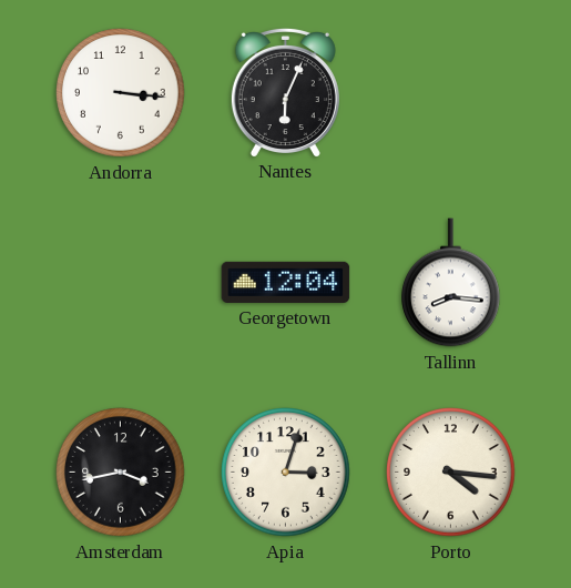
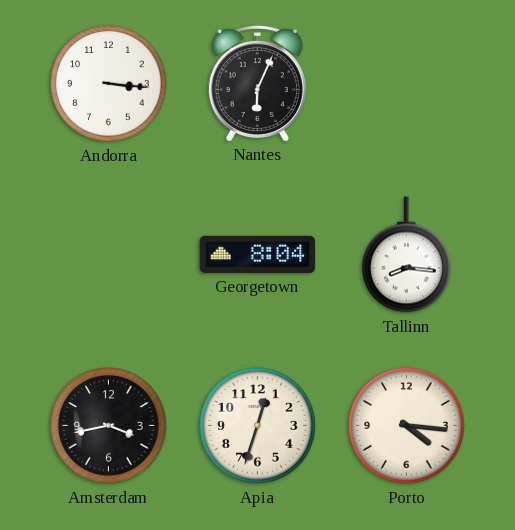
Georgetown: 12:04 -> 8:04
Apia: 3:03 -> 12:33
